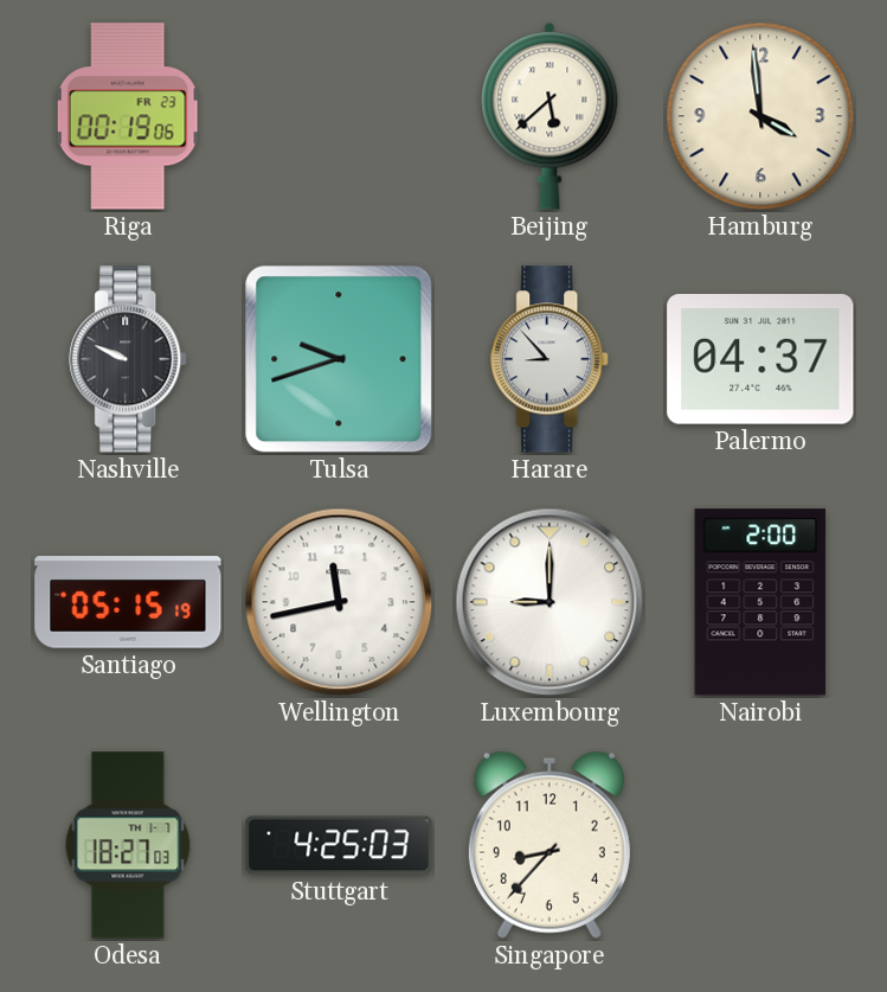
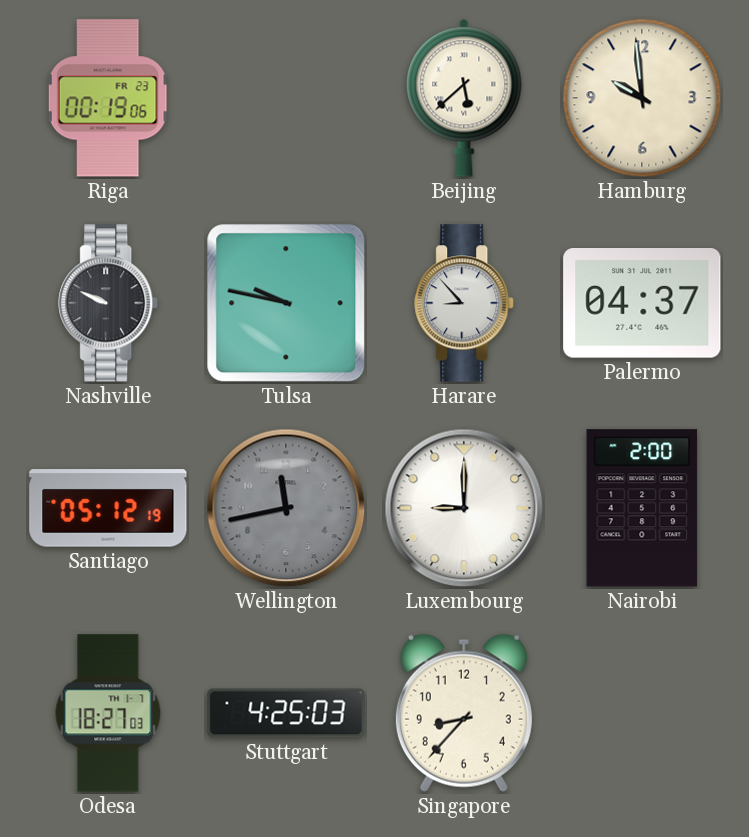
Hamburg: 3:59 -> 9:59
Tulsa: 9:42 -> 9:47
Santiago: 05:15 -> 05:12
Wellington dial: white -> grey
